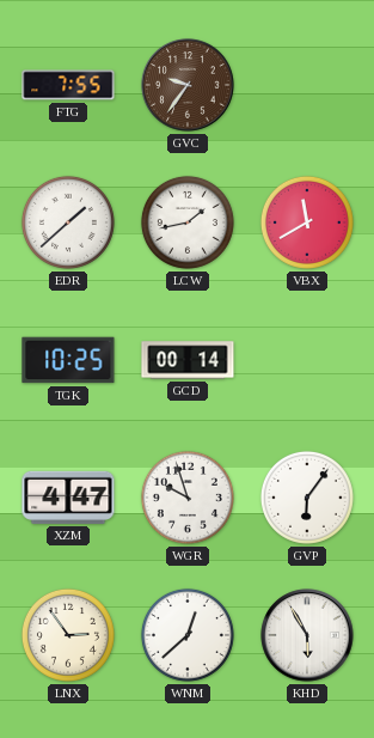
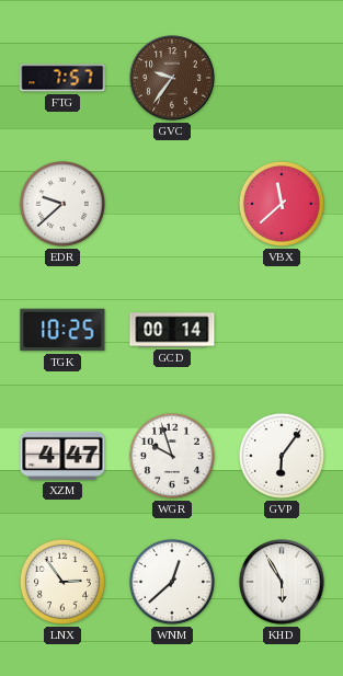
FTG: 7:55 -> 7:57
EDR: 1:38 -> 9:38
LCW: 1:43 -> none
VBX: 11:40 -> 11:38
